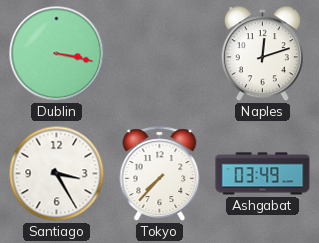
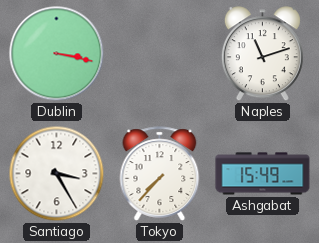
Naples: 12:12 -> 11:12
Ashgabat: 03:49 -> 15:49
